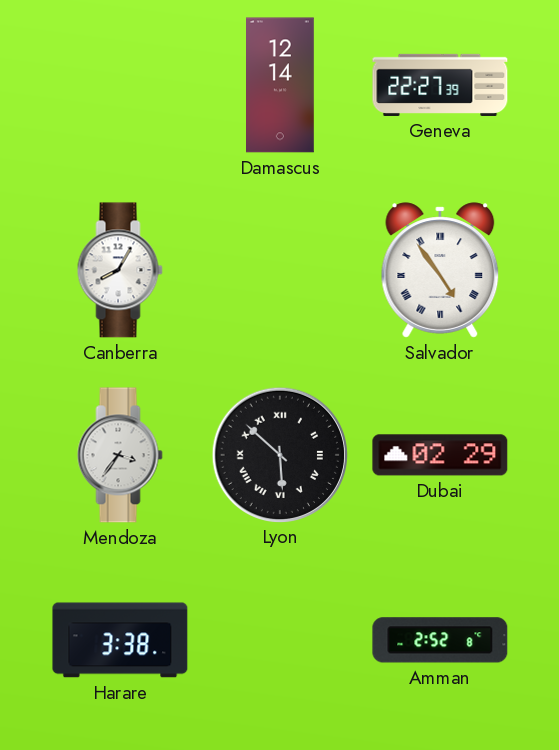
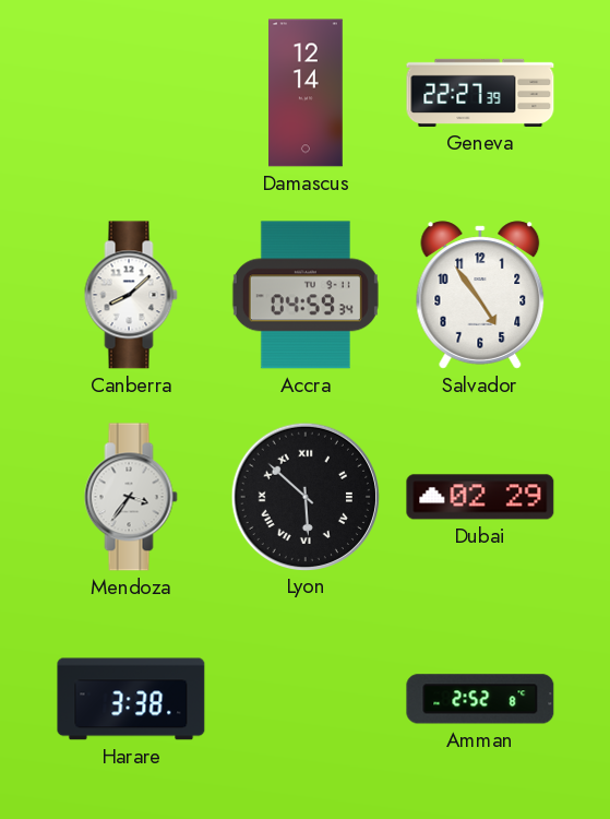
Canberra: 8:05 -> 8:08
Accra: none -> 04:59
Salvador numerals: Roman -> Arabic
